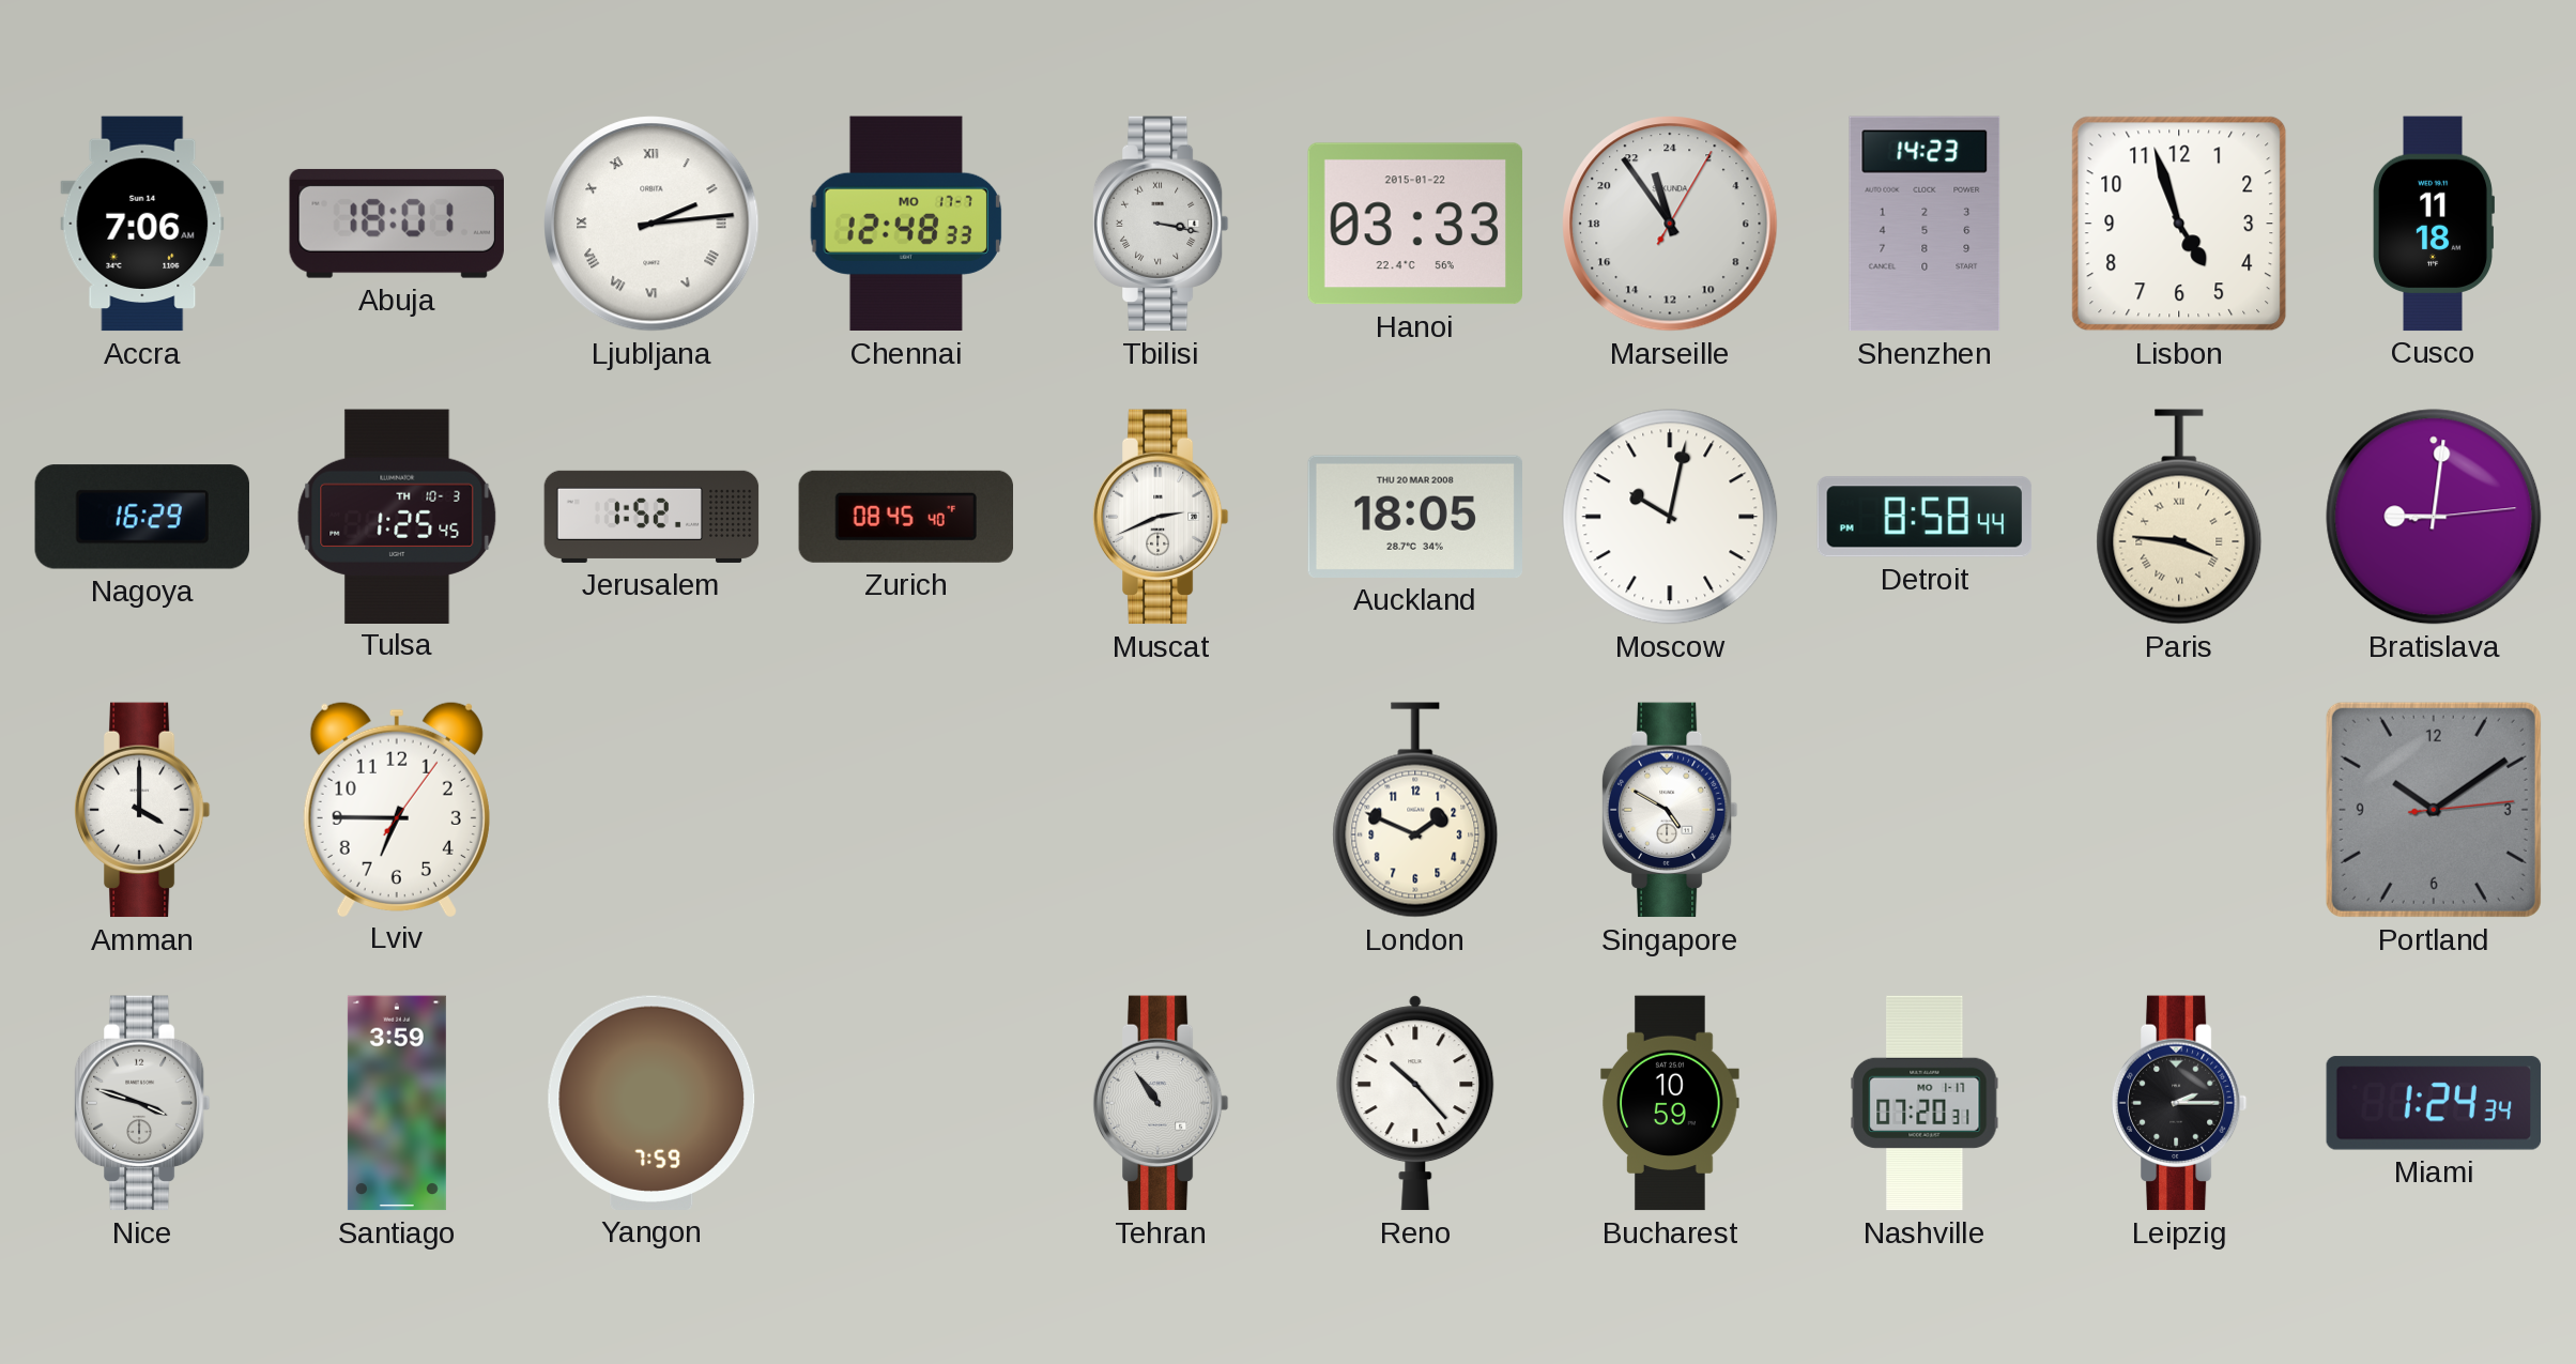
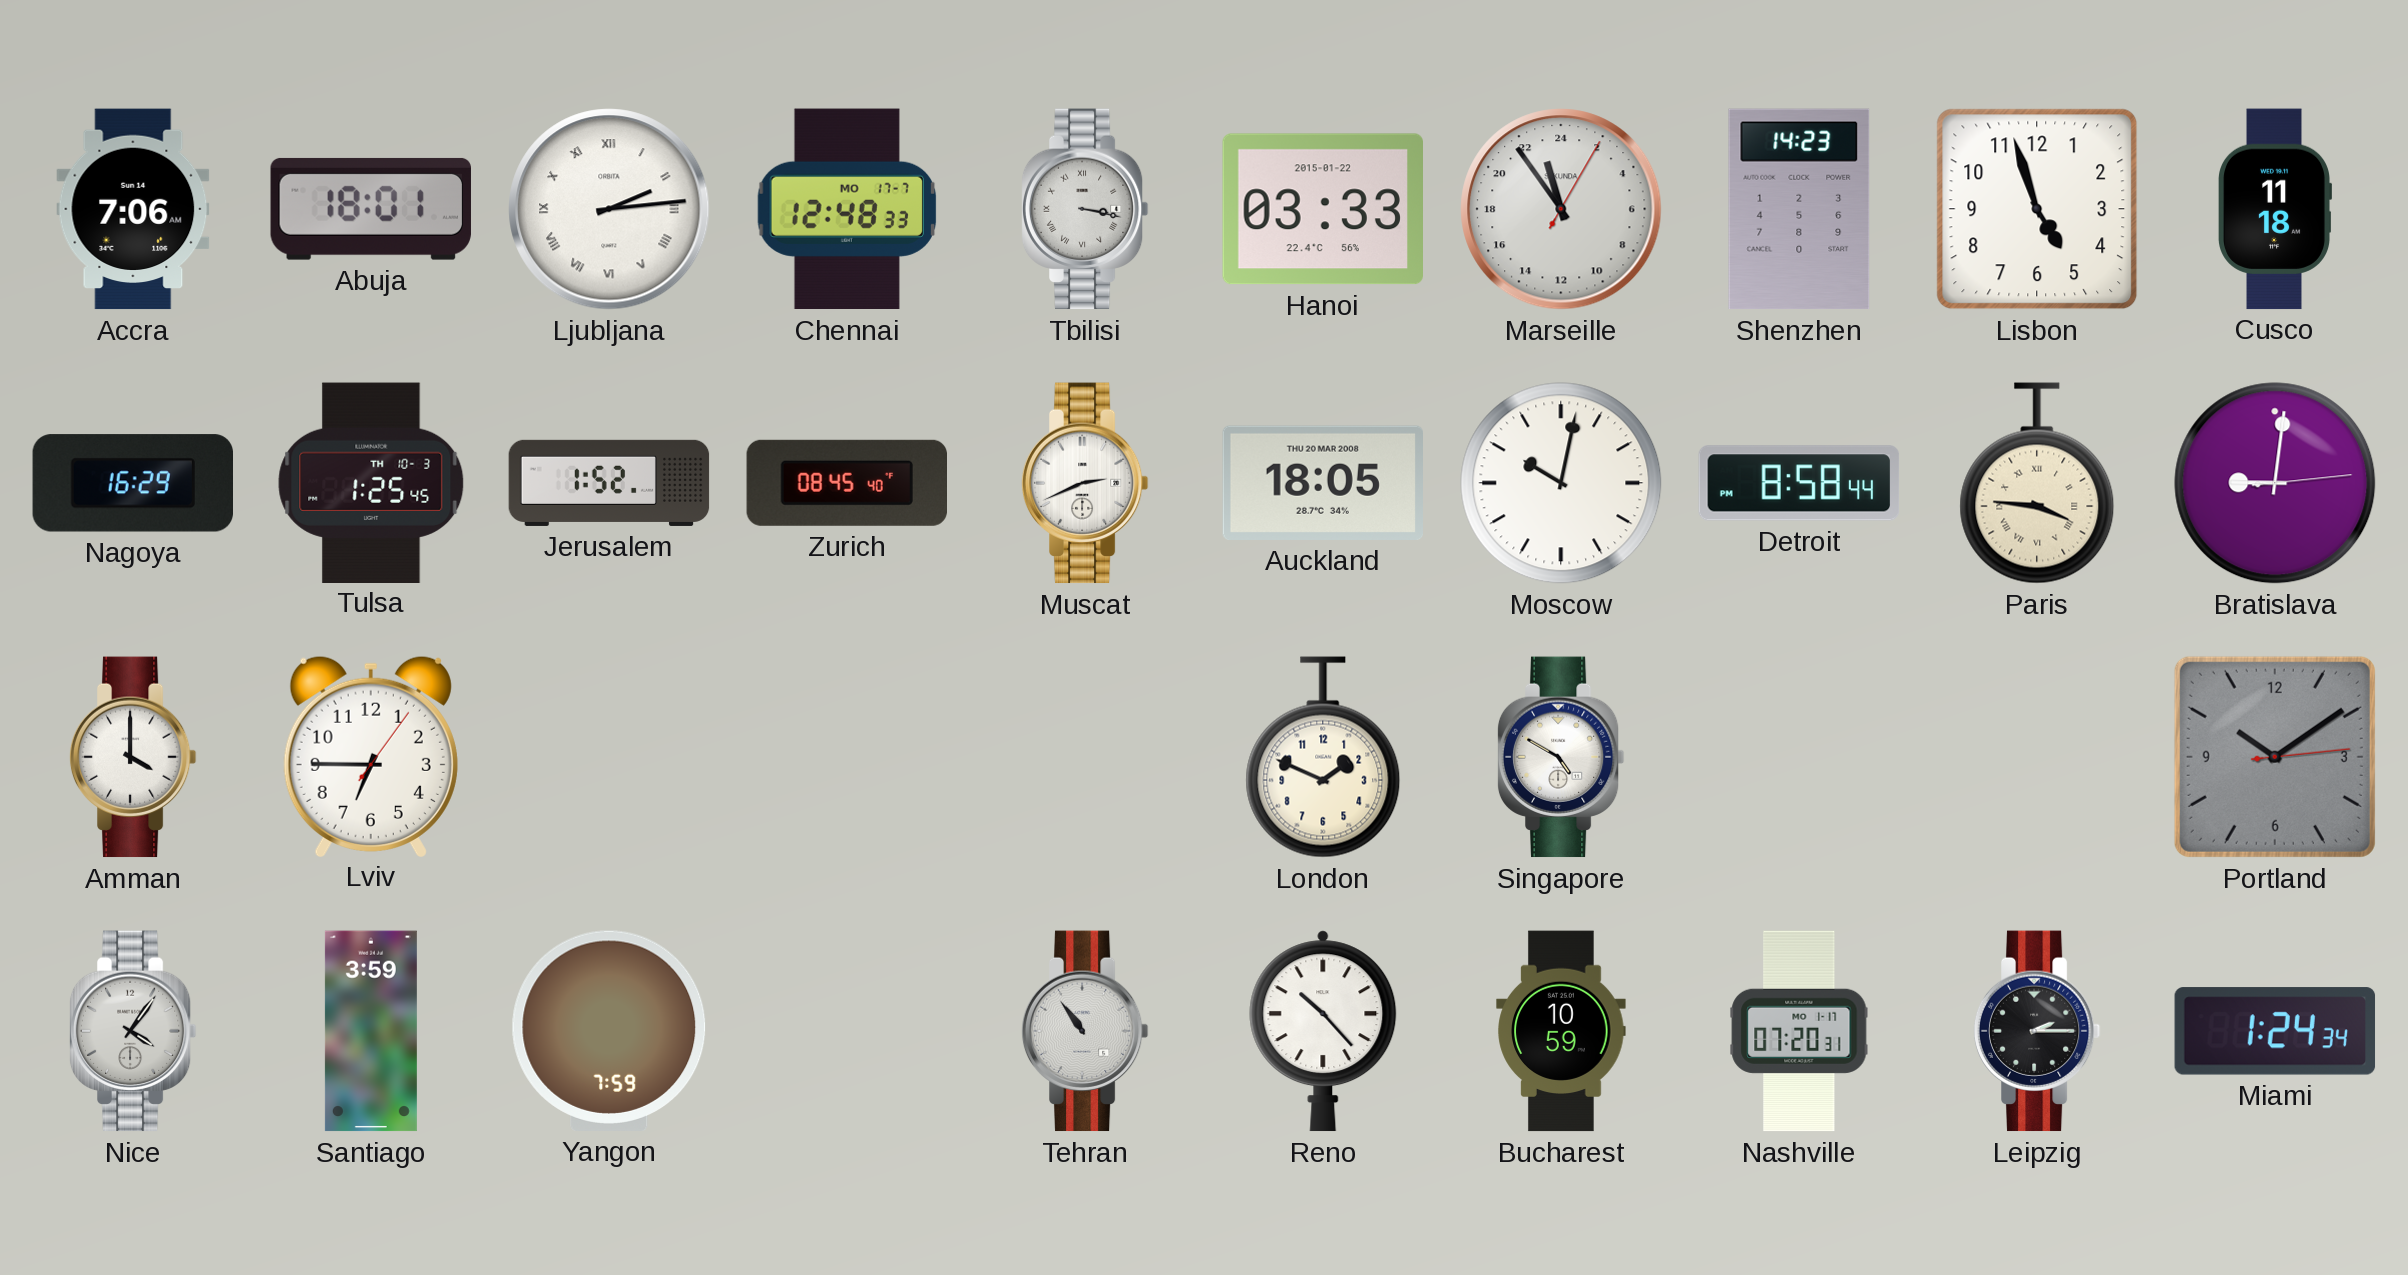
Nice: 3:48 -> 4:06
